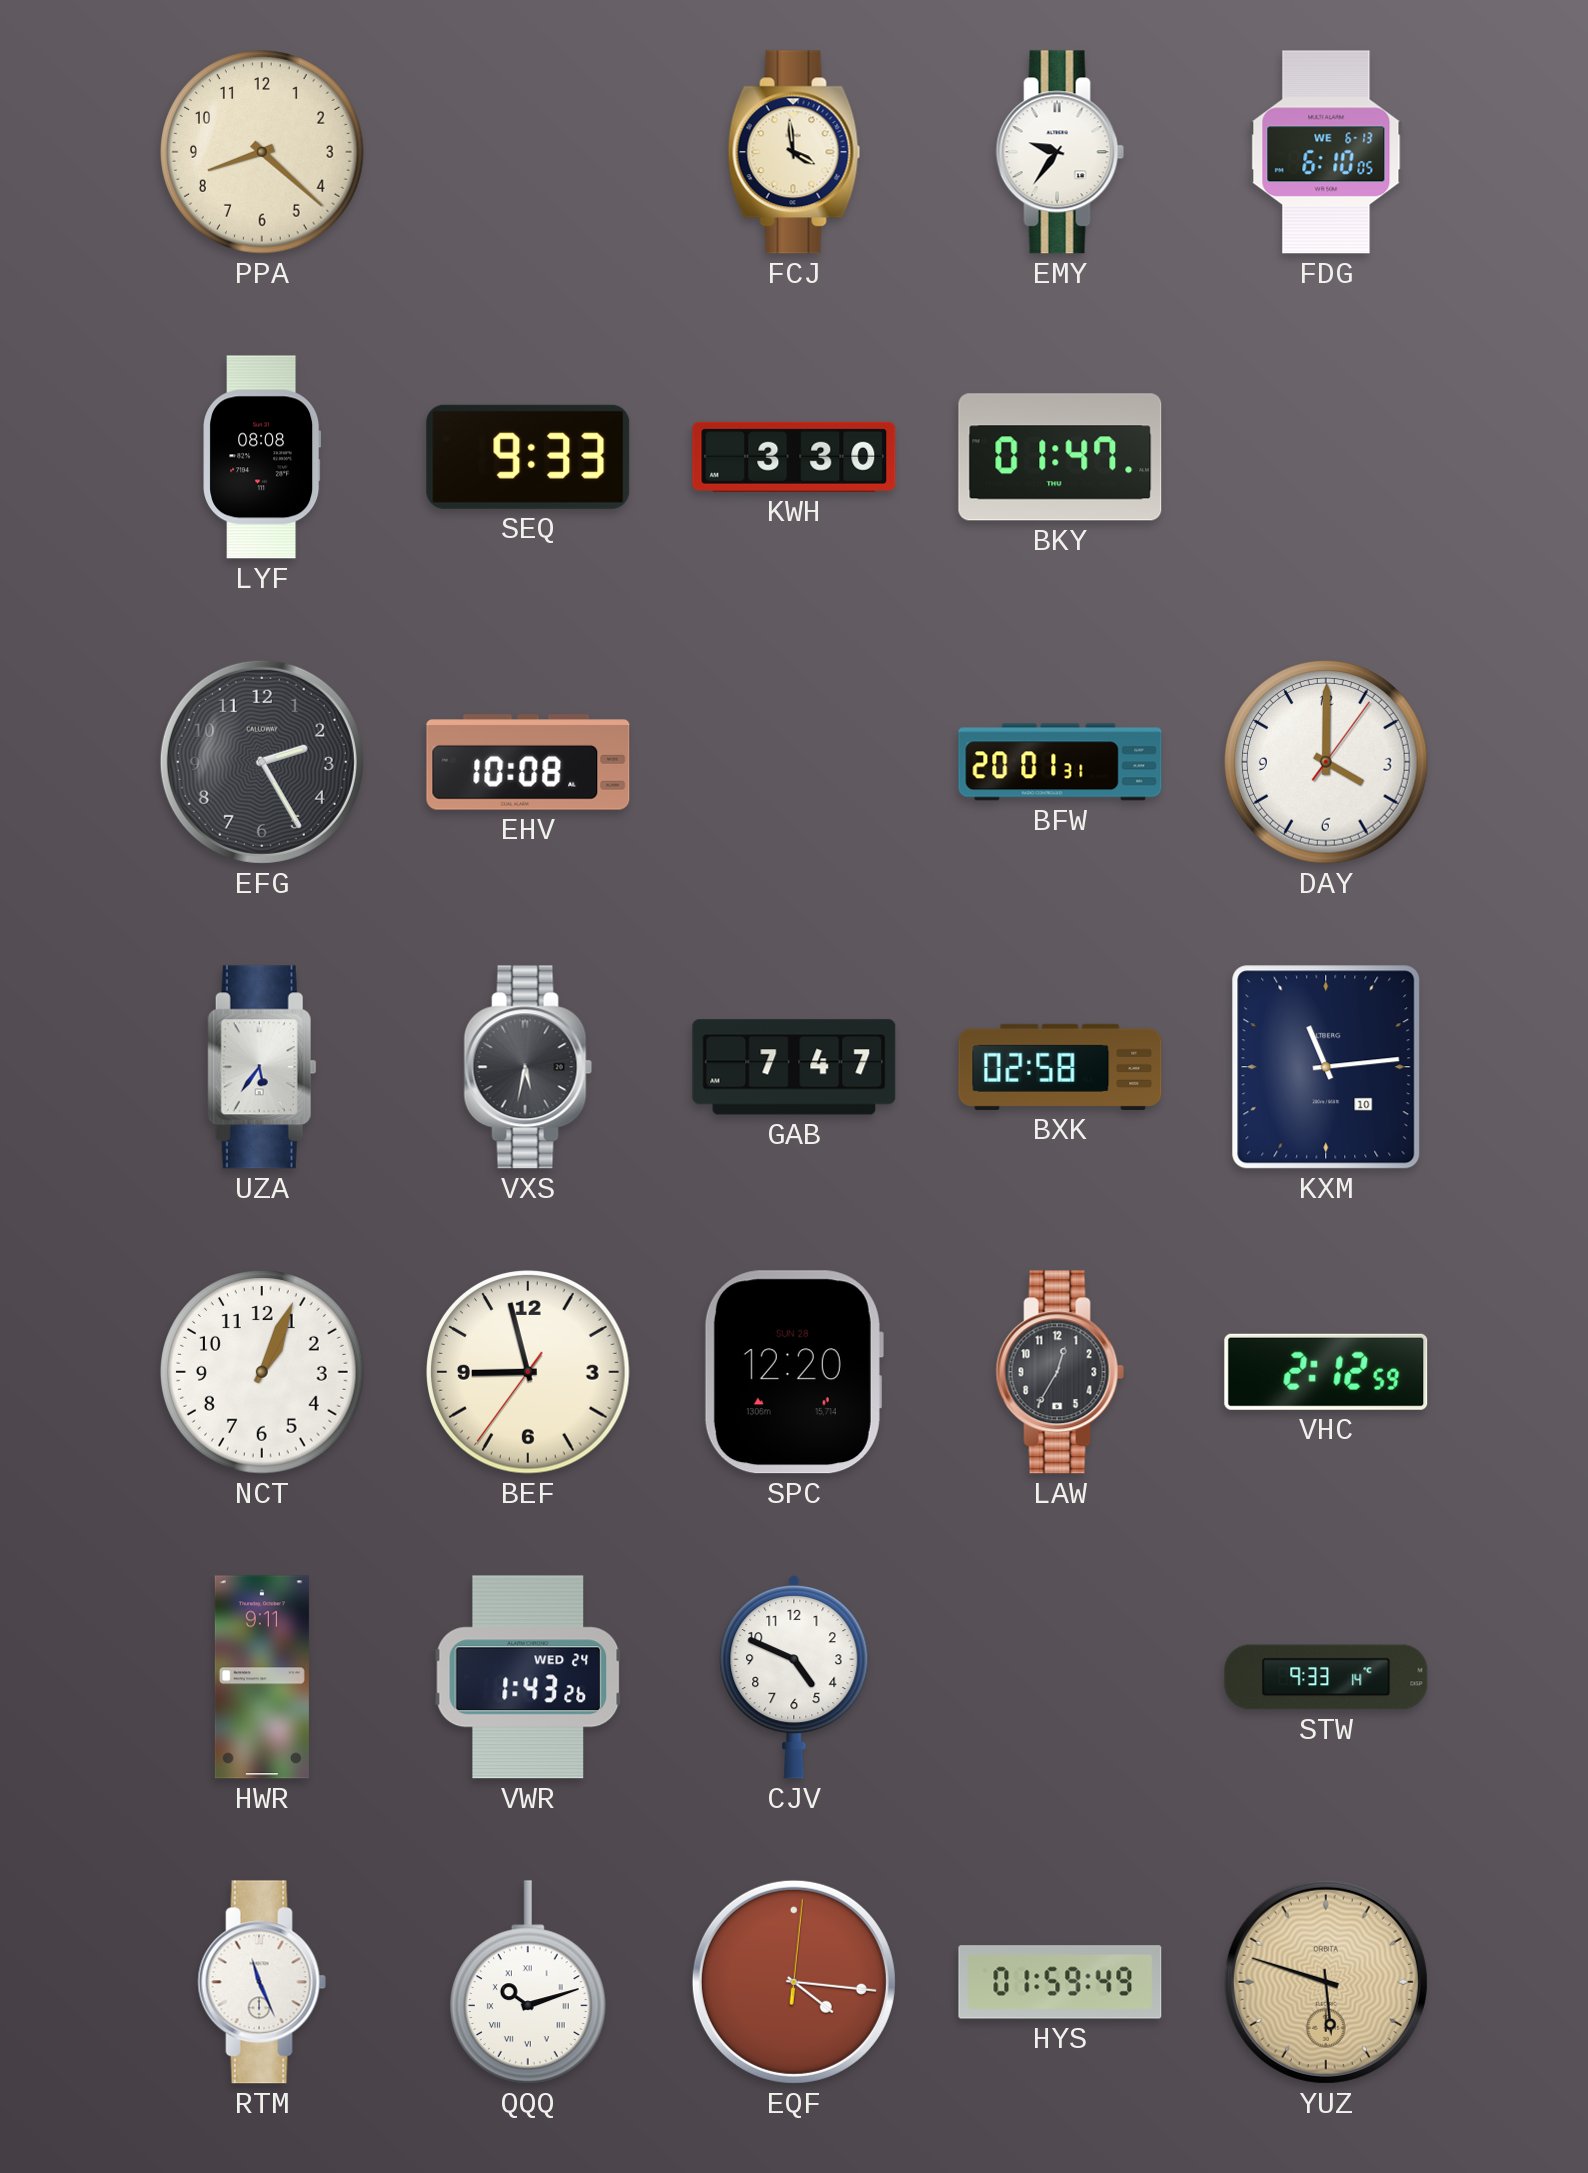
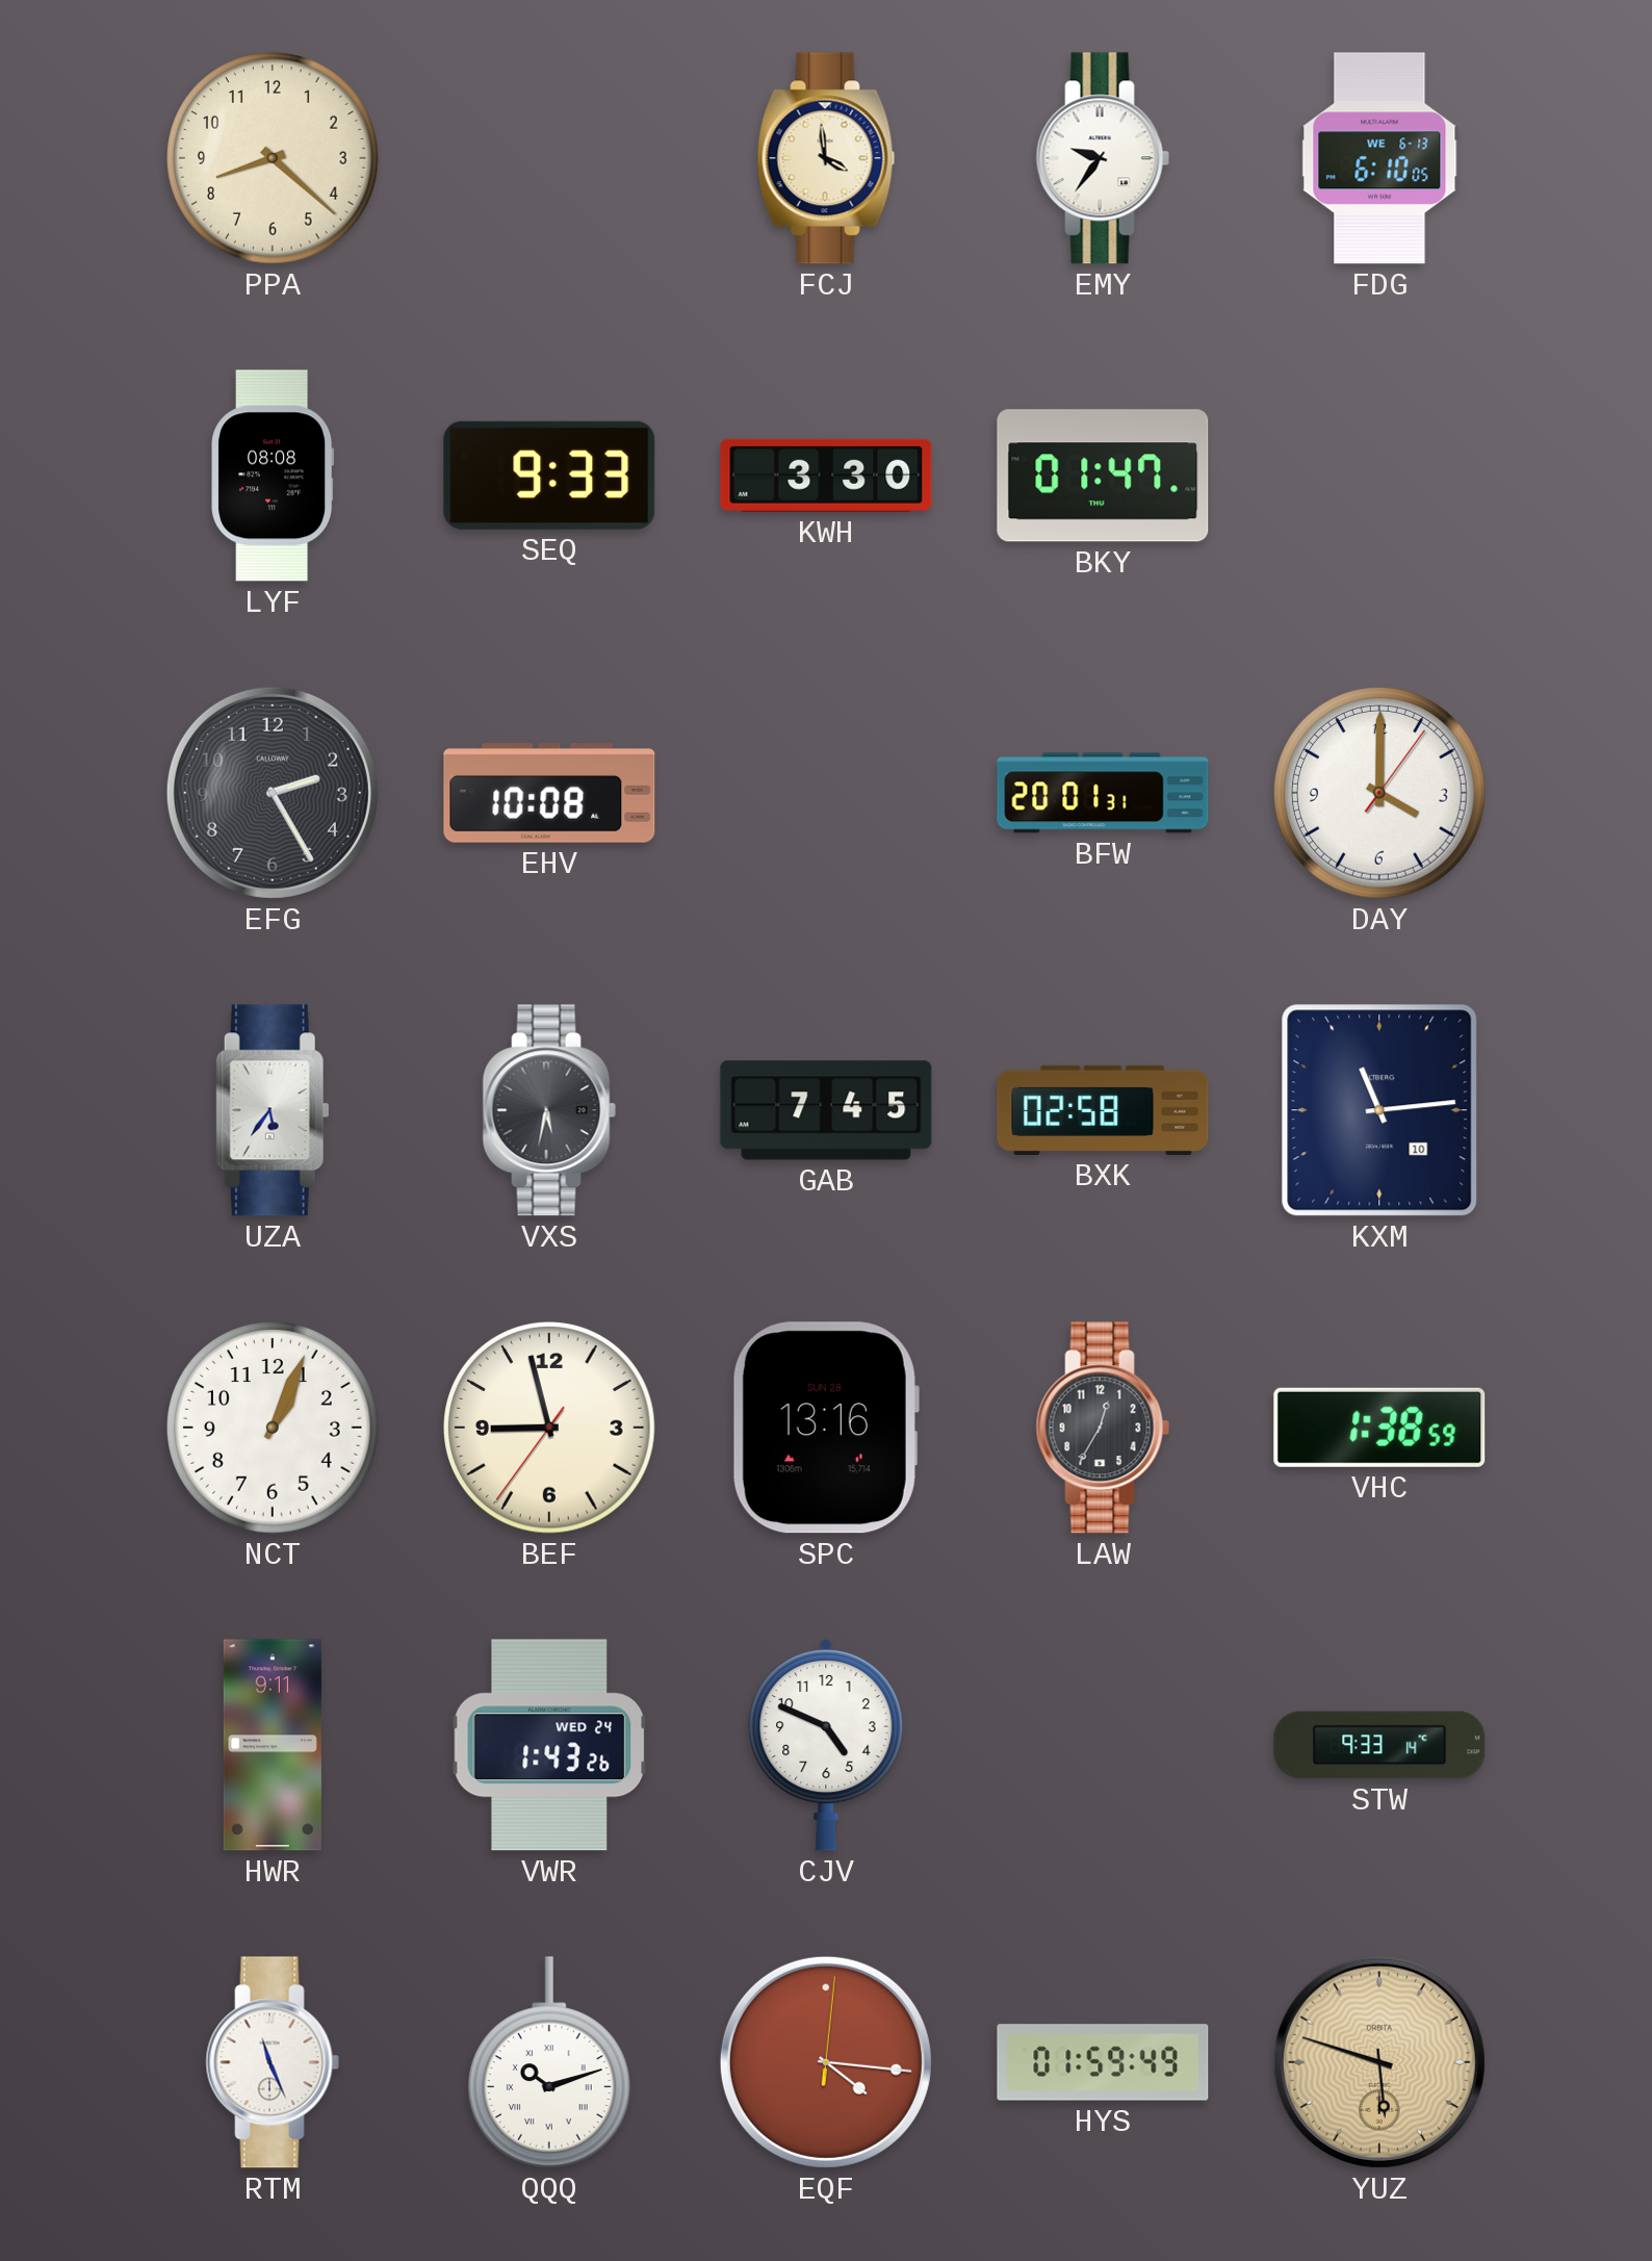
GAB: 7:47 -> 7:45
SPC: 12:20 -> 13:16
VHC: 2:12 -> 1:38
